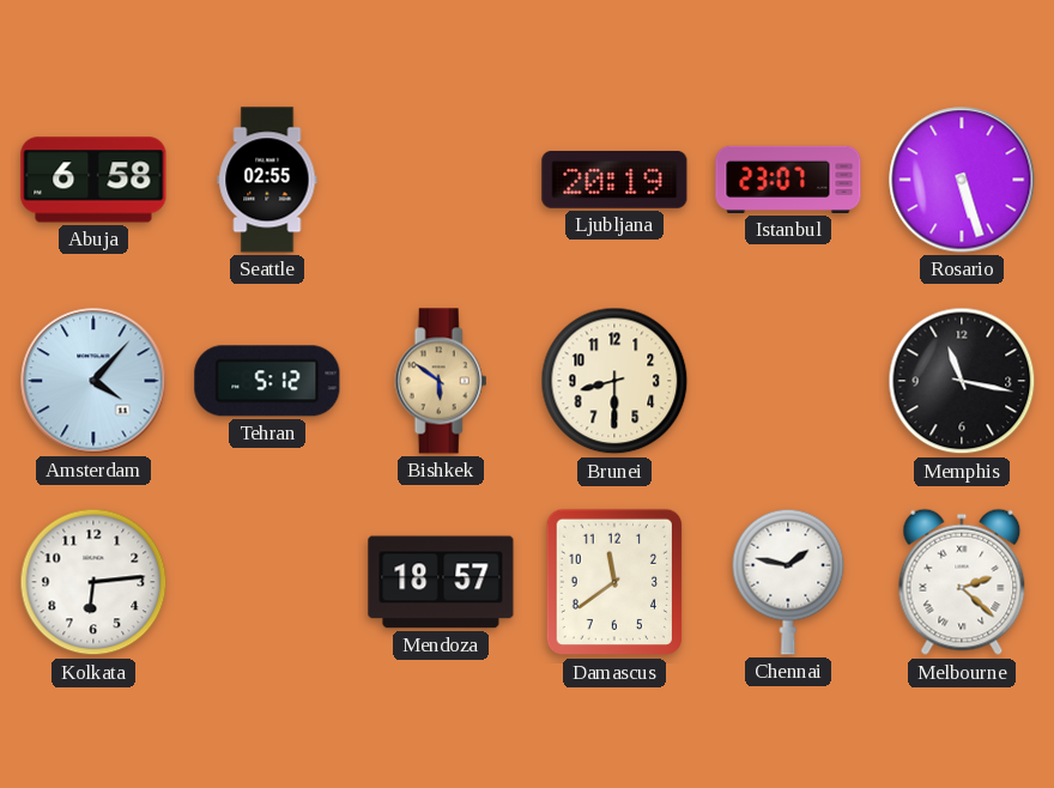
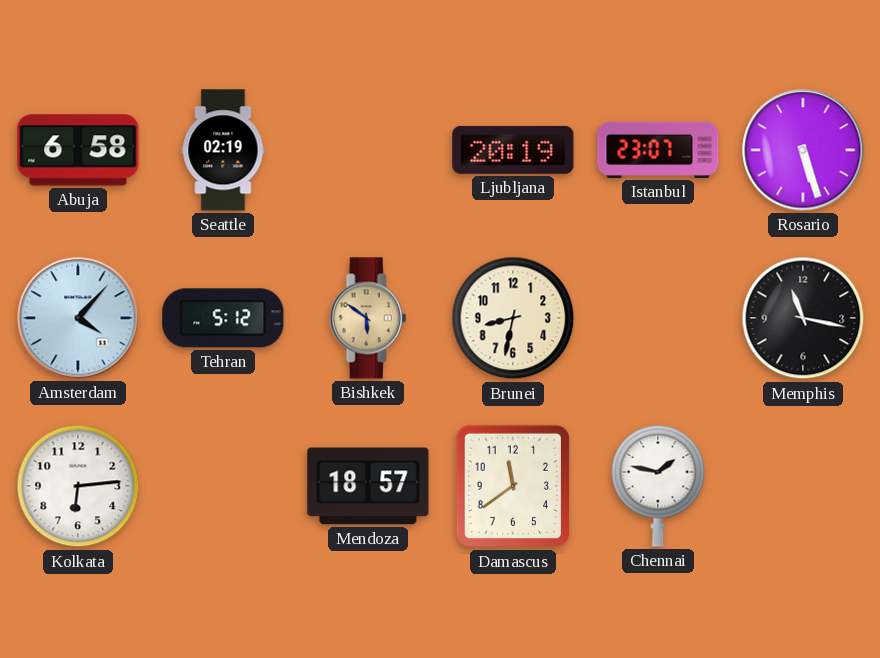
Seattle: 02:55 -> 02:19
Brunei: 8:30 -> 8:32
Melbourne: 2:22 -> none
